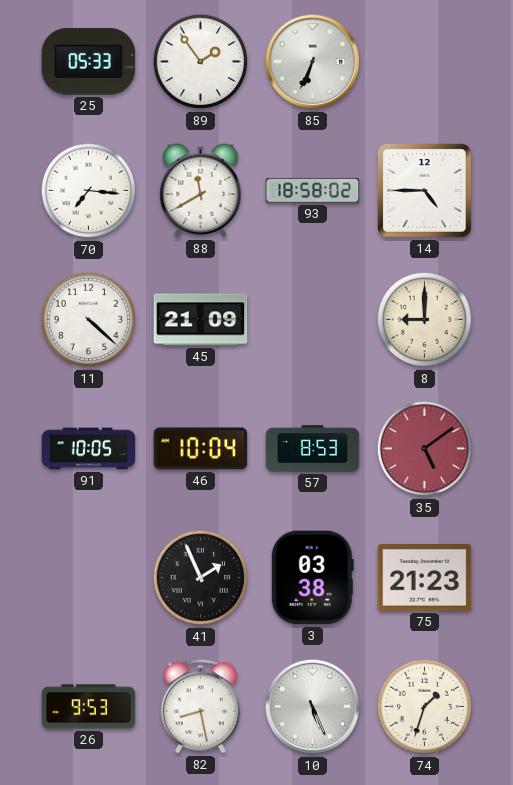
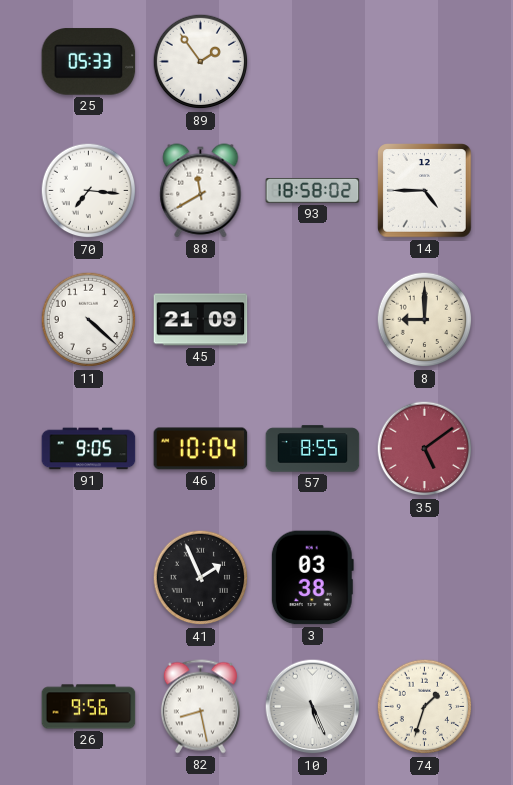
85: 6:34 -> none
91: 10:05 -> 9:05
57: 8:53 -> 8:55
75: 21:23 -> none
26: 9:53 -> 9:56
